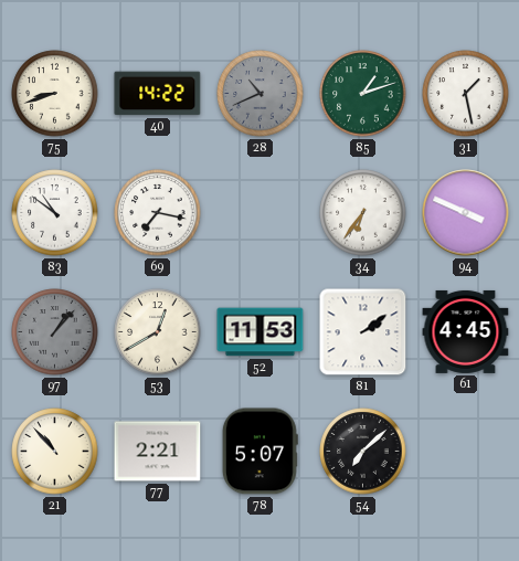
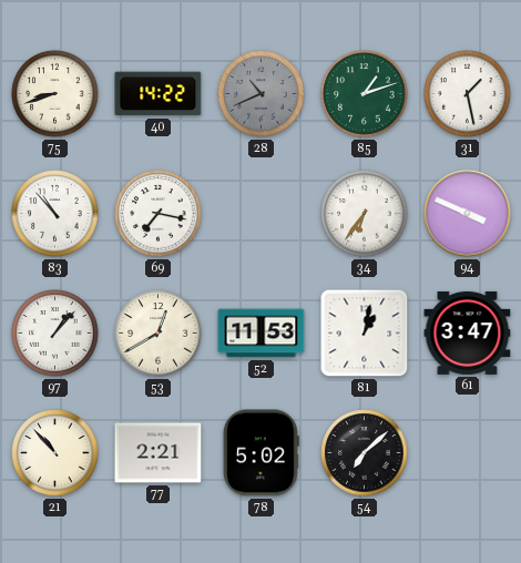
83: 10:51 -> 10:53
97 dial: grey -> white
81: 2:09 -> 1:02
61: 4:45 -> 3:47
78: 5:07 -> 5:02
